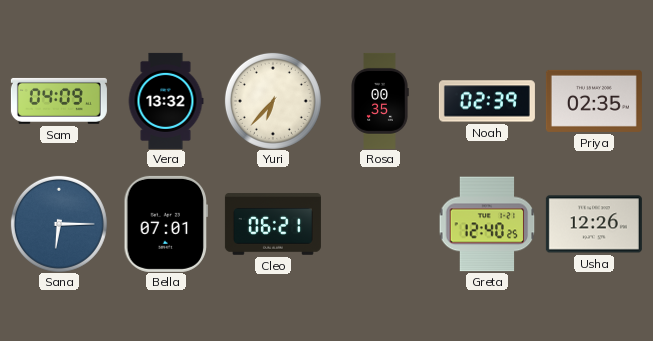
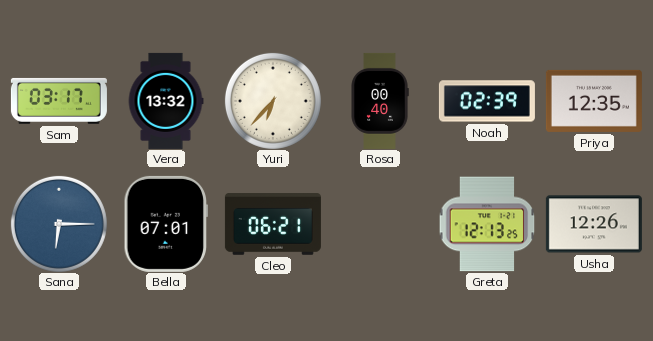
Sam: 04:09 -> 03:17
Rosa: 00:35 -> 00:40
Priya: 02:35 -> 12:35
Greta: 12:40 -> 12:13
